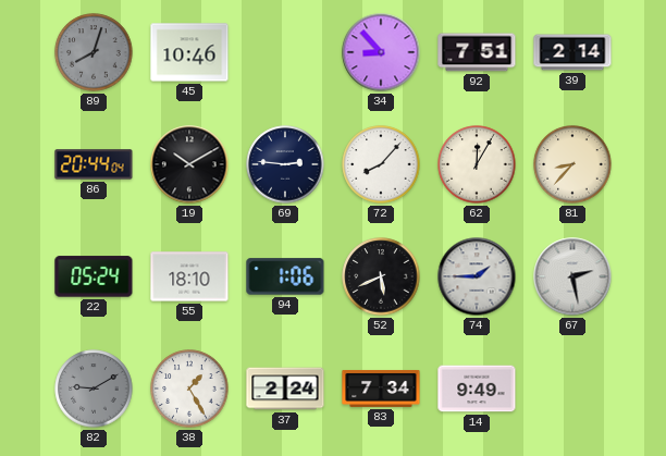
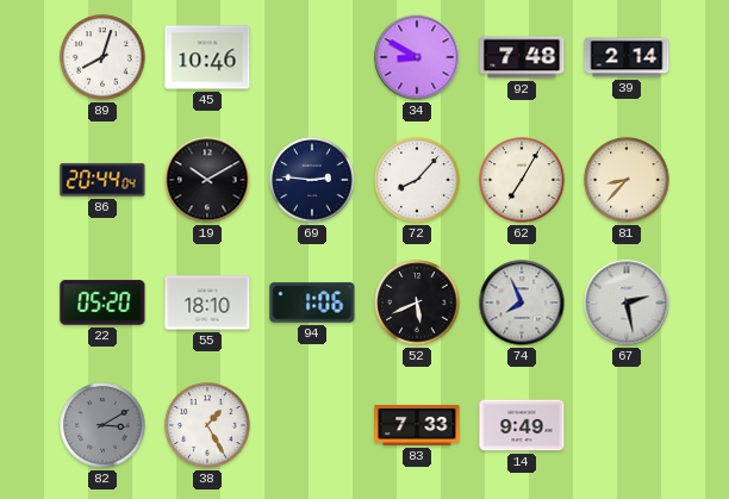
89 dial: grey -> white
34: 8:53 -> 8:50
92: 7:51 -> 7:48
62: 12:05 -> 7:05
22: 05:24 -> 05:20
74: 1:45 -> 7:56
82: 9:10 -> 3:10
37: 2:24 -> none
83: 7:34 -> 7:33
